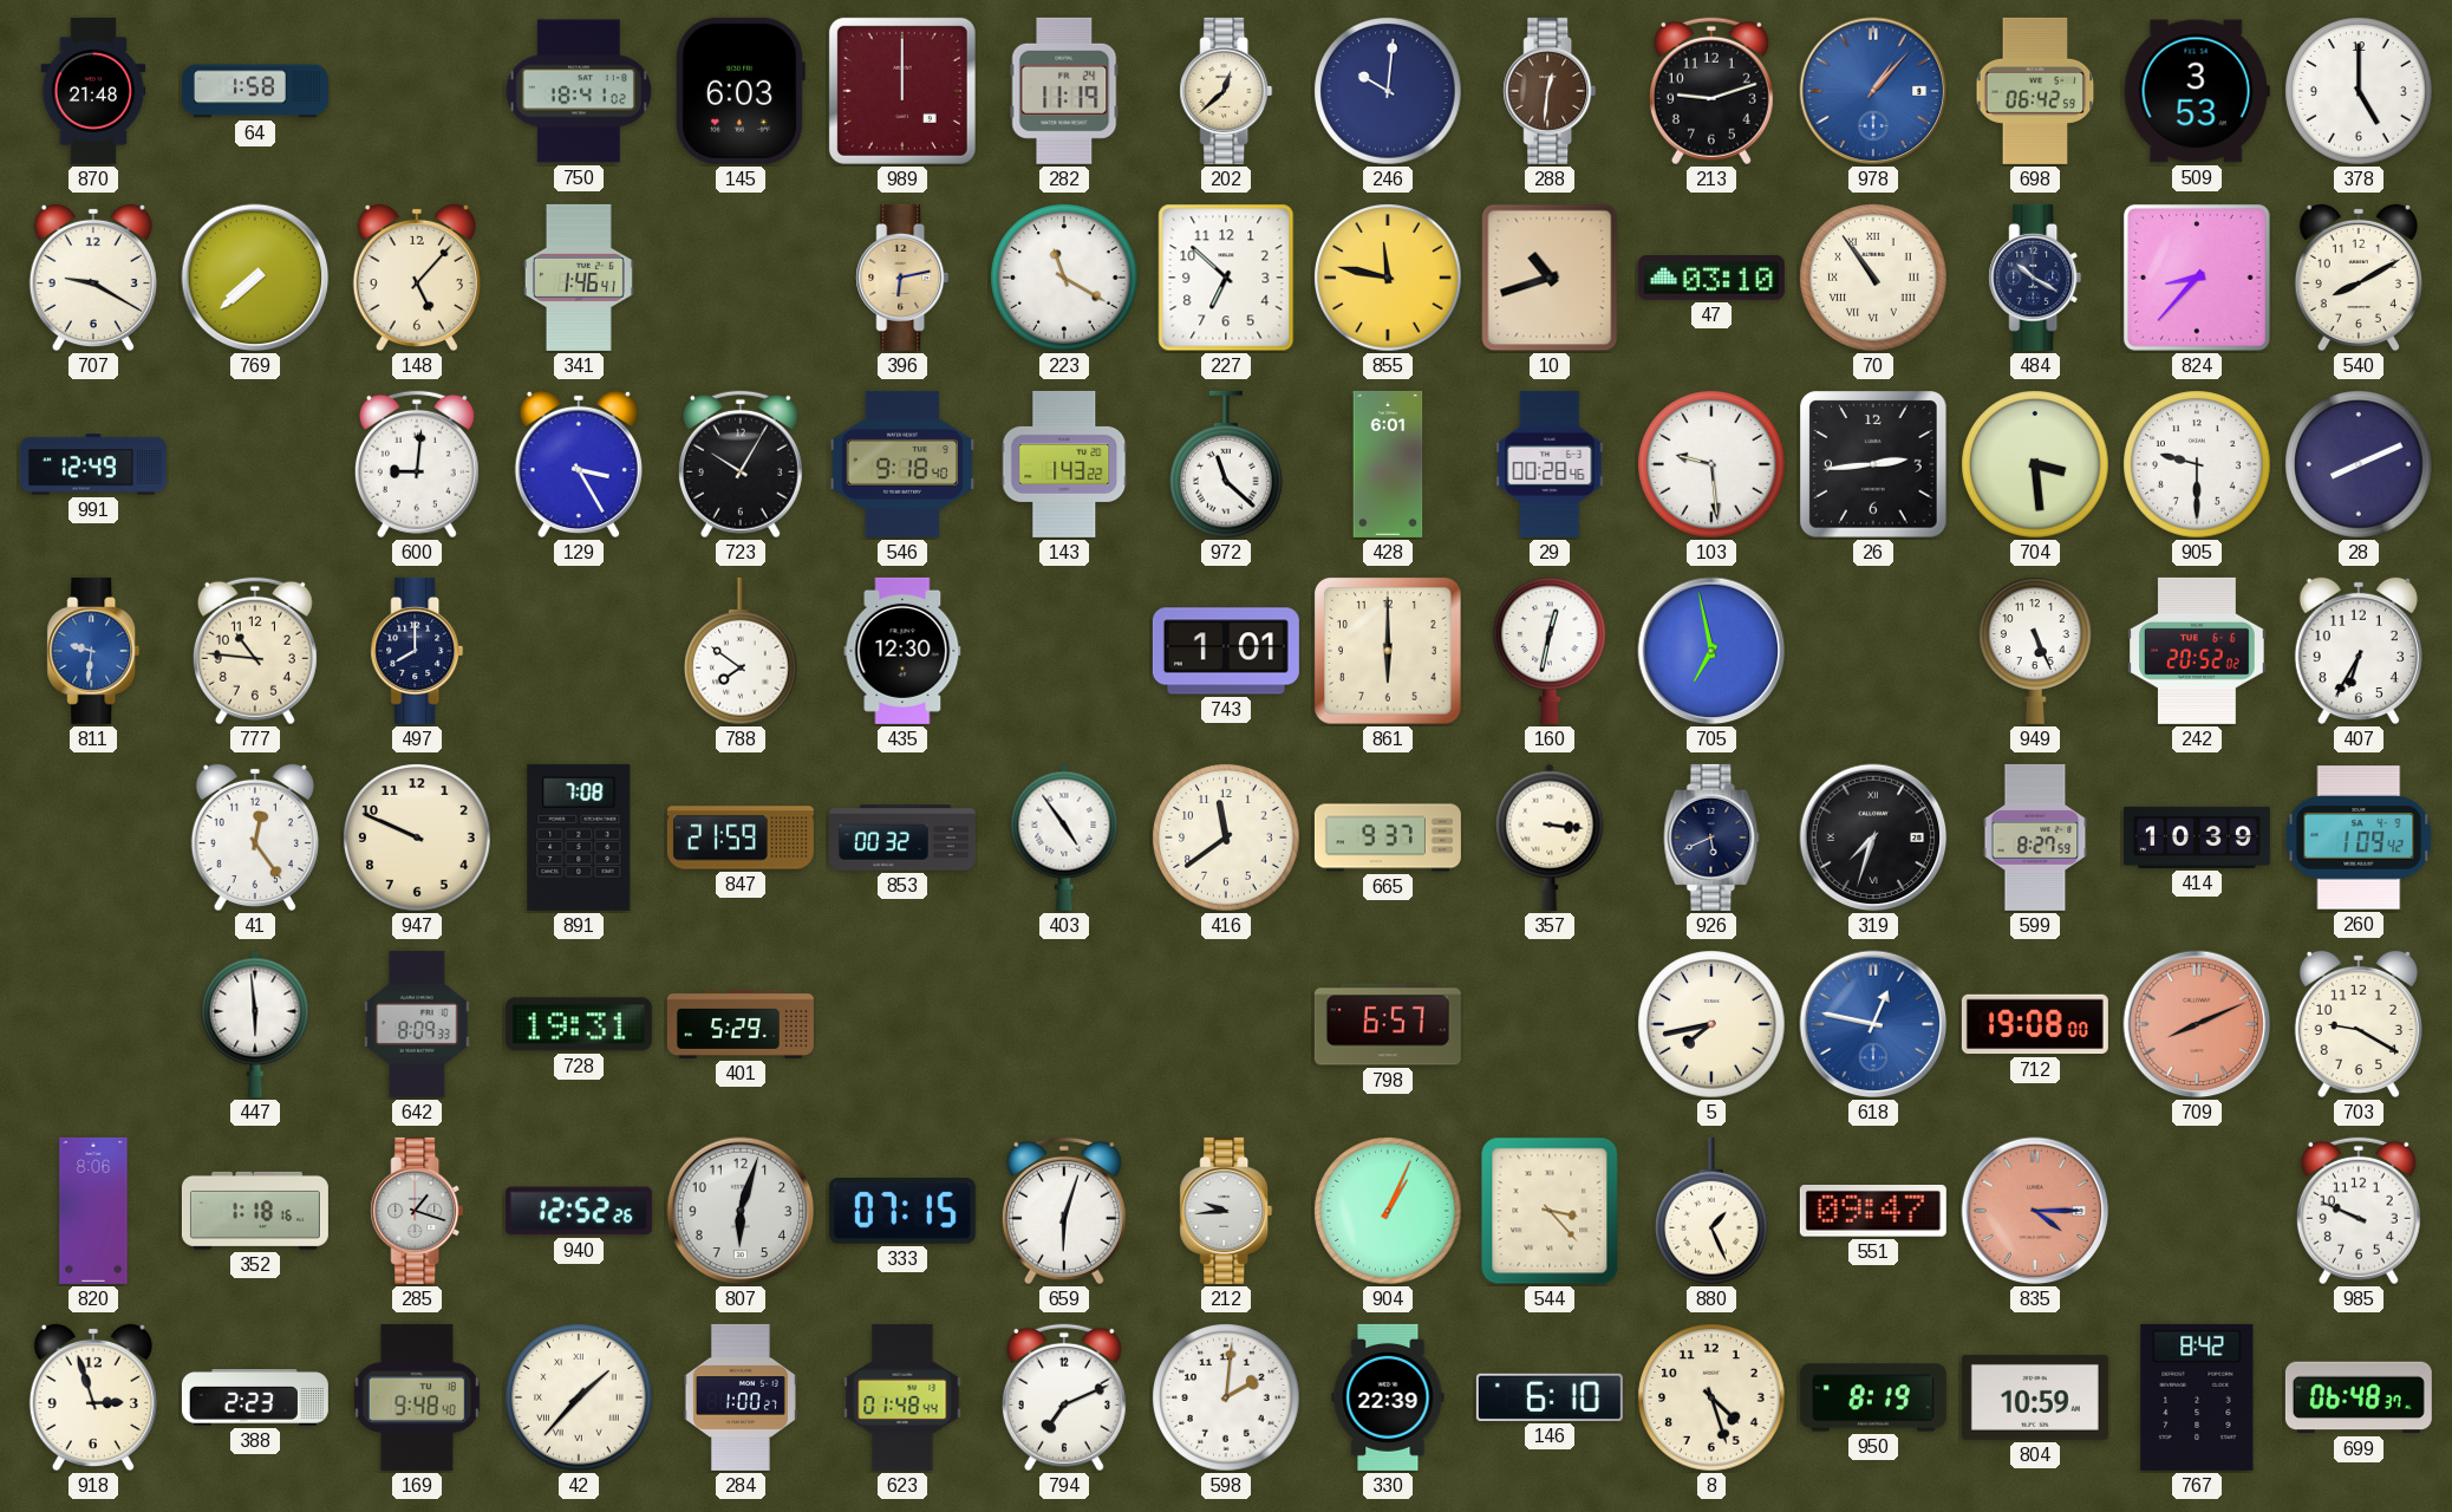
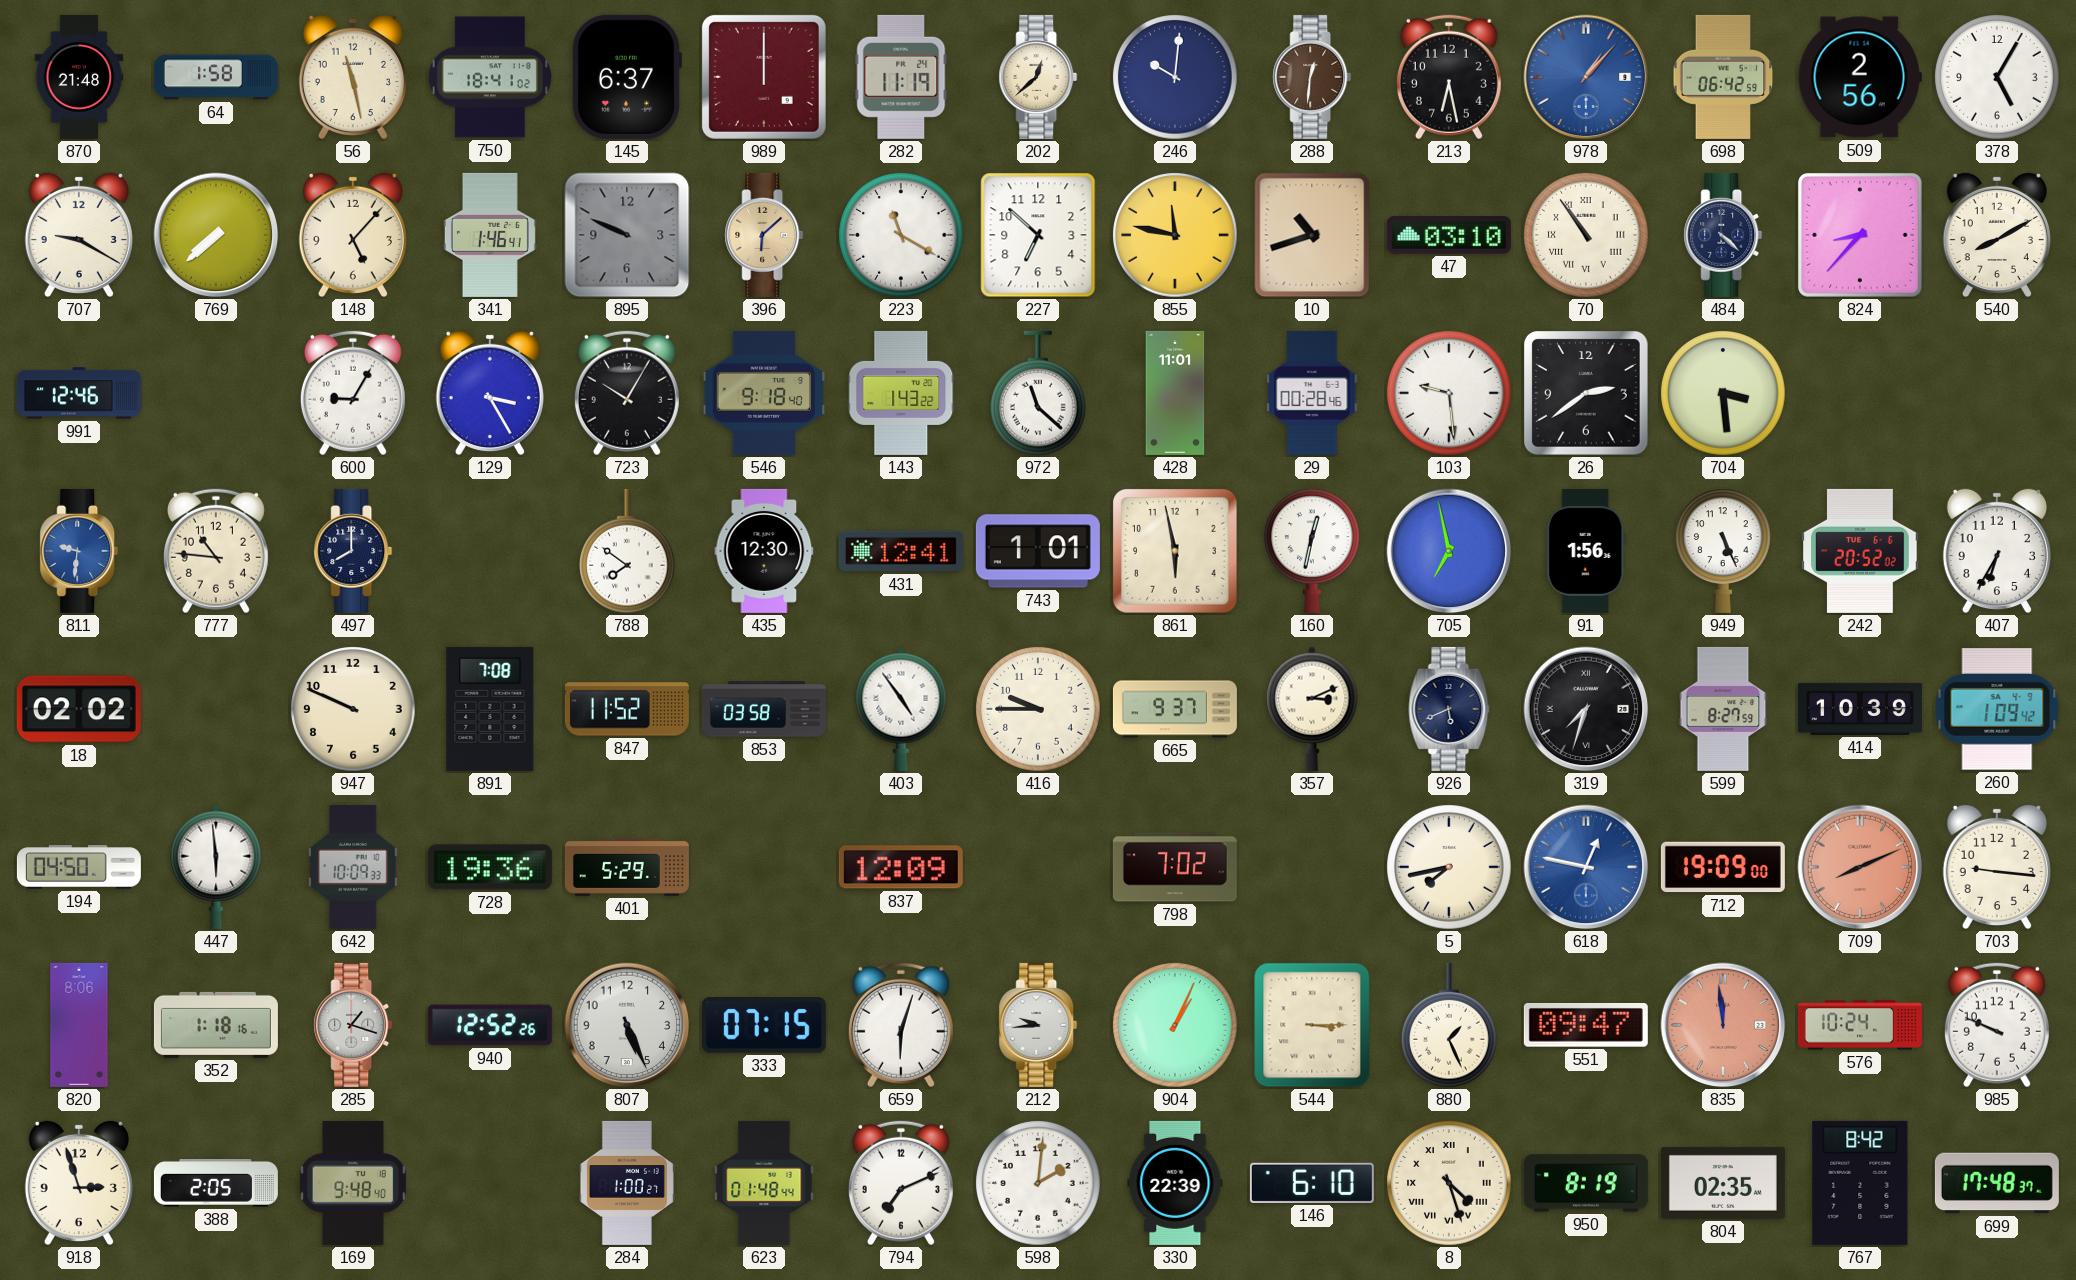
56: none -> 11:28
145: 6:03 -> 6:37
213: 9:12 -> 6:28
509: 3:53 -> 2:56
378: 5:00 -> 5:05
895: none -> 9:49
396: 6:13 -> 6:08
484: 10:20 -> 4:22
991: 12:49 -> 12:46
600: 9:01 -> 9:05
428: 6:01 -> 11:01
26: 2:44 -> 2:39
905: 9:30 -> none
28: 8:11 -> none
431: none -> 12:41
861: 6:00 -> 5:58
91: none -> 1:56
18: none -> 02:02
41: 12:24 -> none
847: 21:59 -> 11:52
853: 00:32 -> 03:58
416: 11:39 -> 9:45
357: 3:16 -> 3:11
194: none -> 04:50
642: 8:09 -> 10:09
728: 19:31 -> 19:36
837: none -> 12:09
798: 6:57 -> 7:02
712: 19:08 -> 19:09
703: 9:20 -> 9:16
807: 6:03 -> 5:26
544: 3:23 -> 3:15
835: 4:15 -> 11:59
576: none -> 10:24
388: 2:23 -> 2:05
42: 1:37 -> none
8 numerals: Arabic -> Roman
804: 10:59 -> 02:35
699: 06:48 -> 17:48
